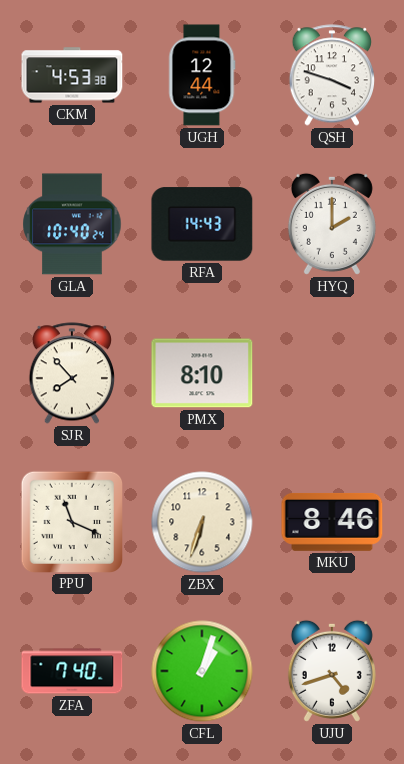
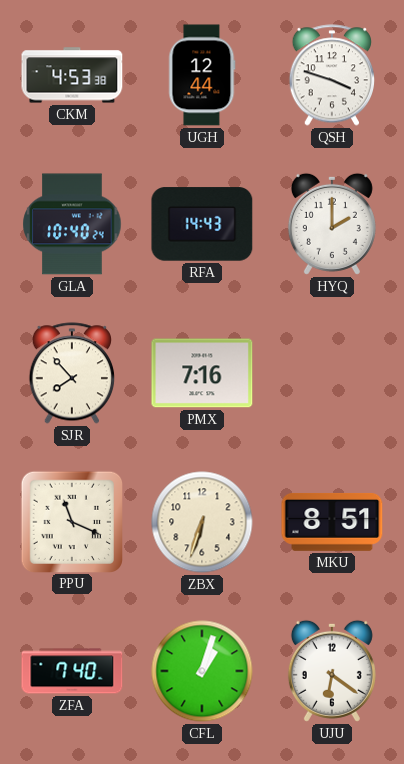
PMX: 8:10 -> 7:16
MKU: 8:46 -> 8:51
UJU: 4:42 -> 6:21
